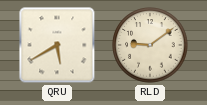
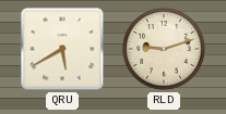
RLD: 9:09 -> 9:12
